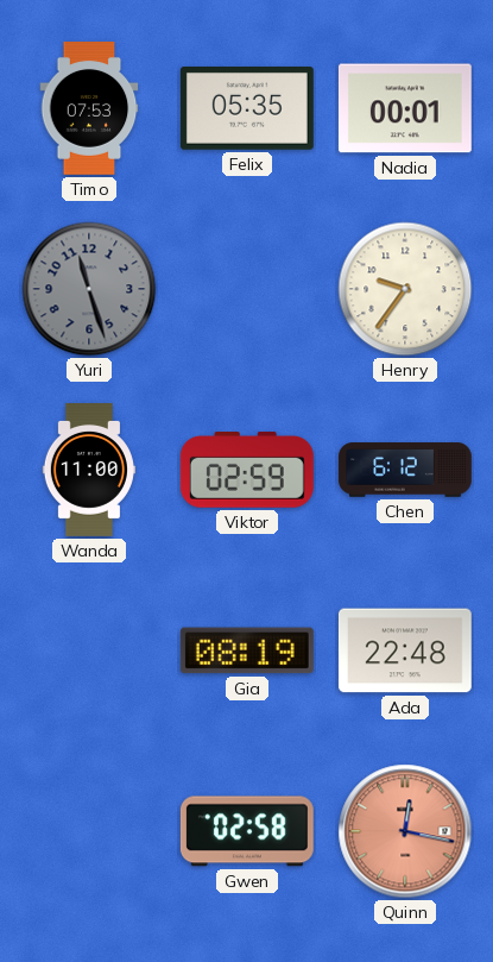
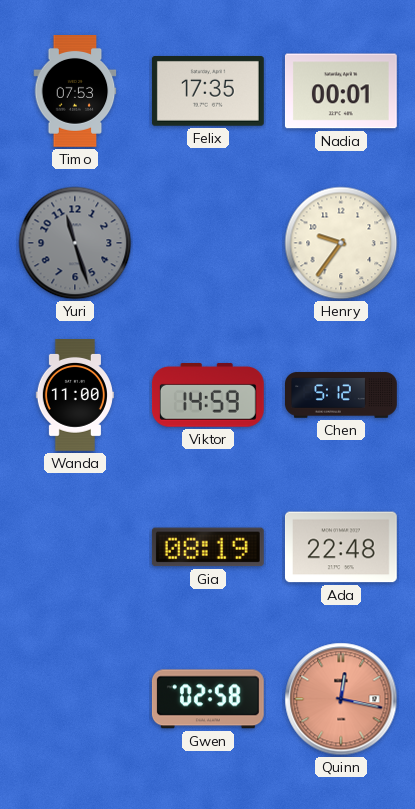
Felix: 05:35 -> 17:35
Viktor: 02:59 -> 14:59
Chen: 6:12 -> 5:12
